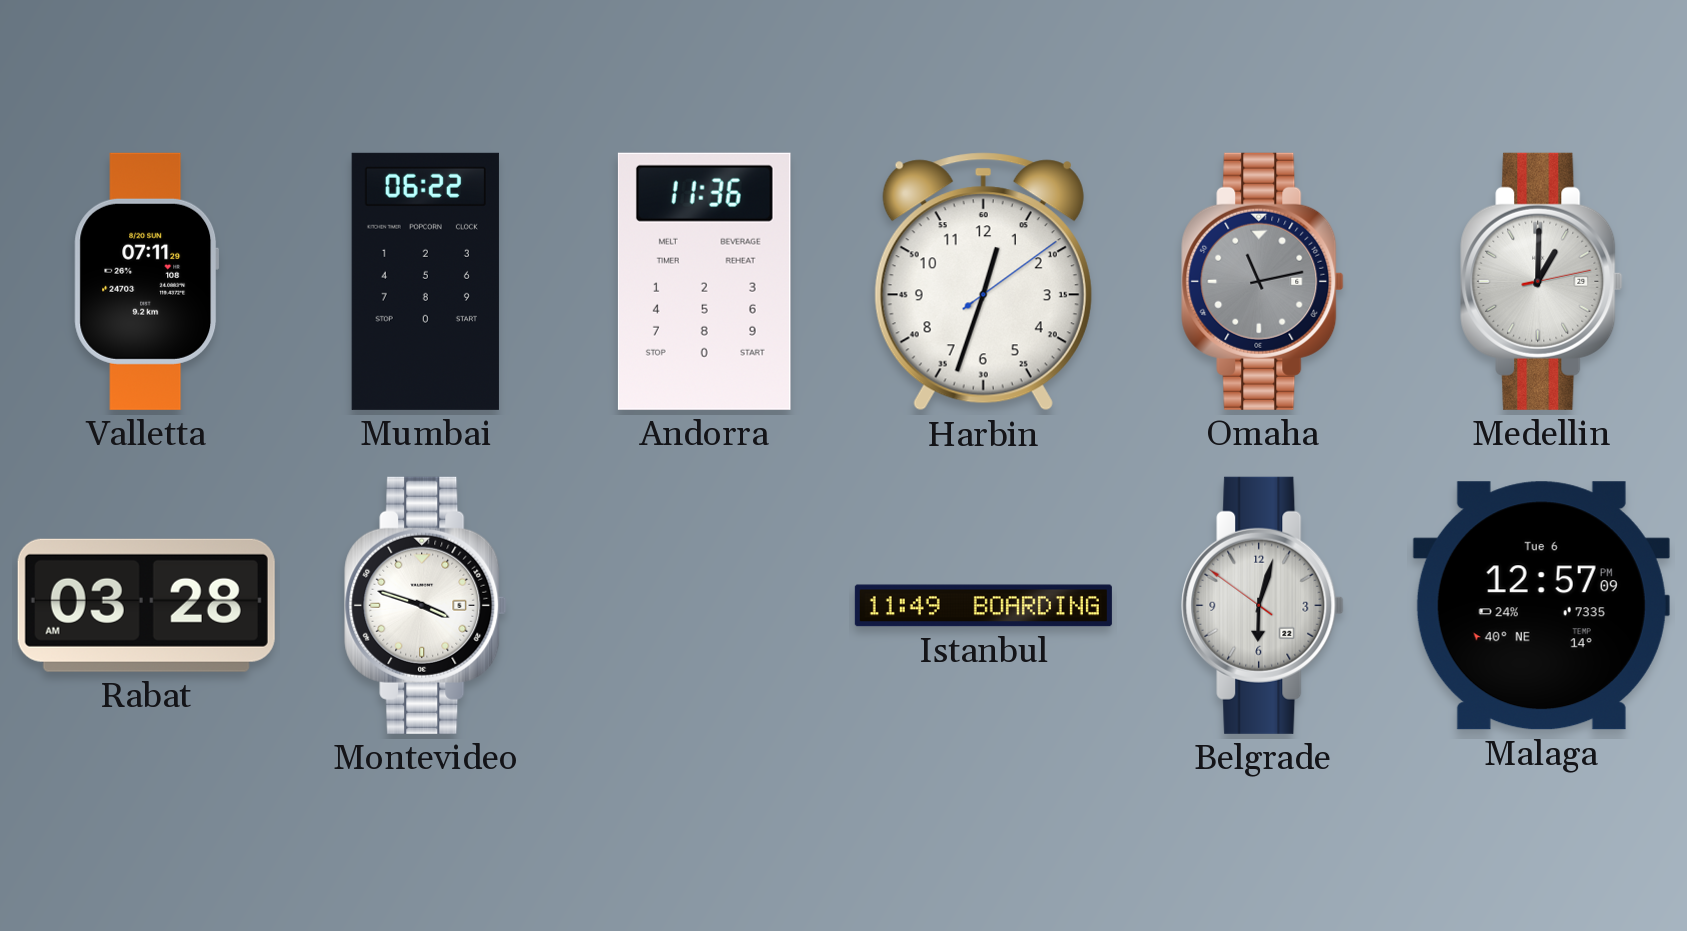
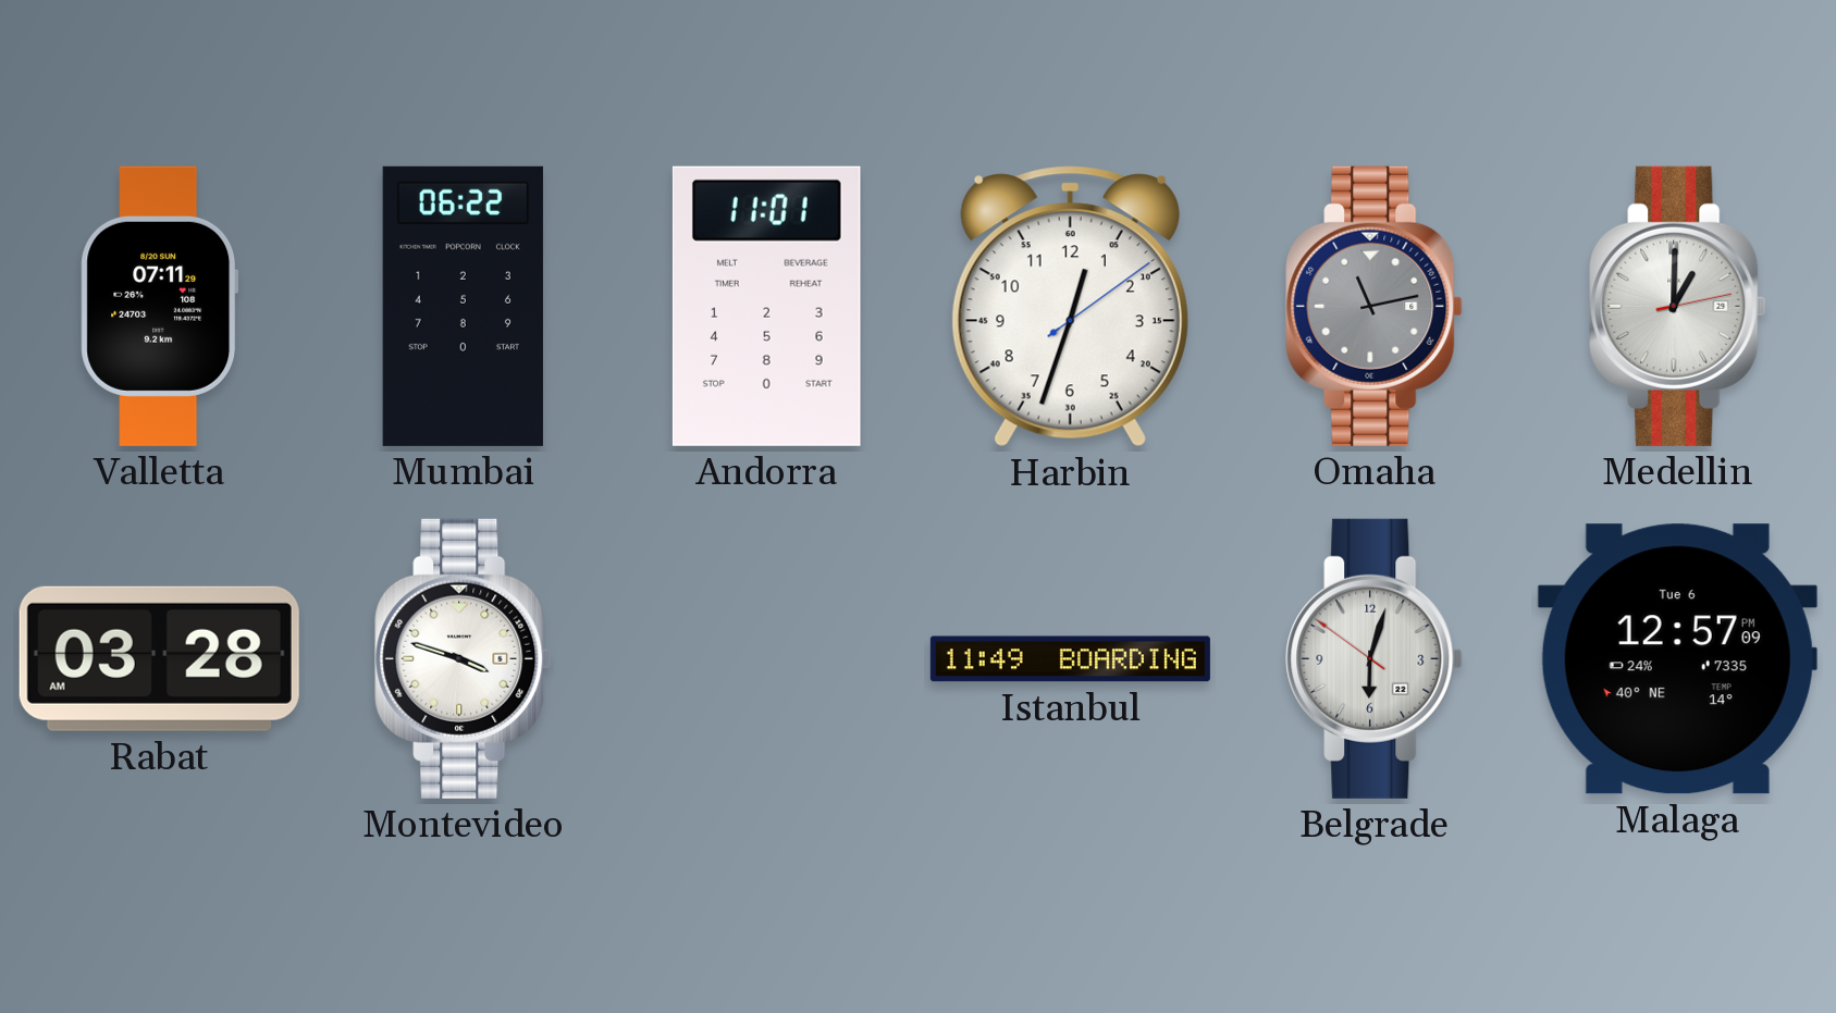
Andorra: 11:36 -> 11:01
